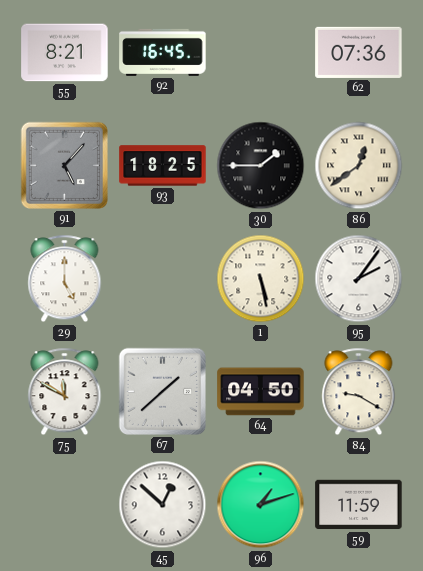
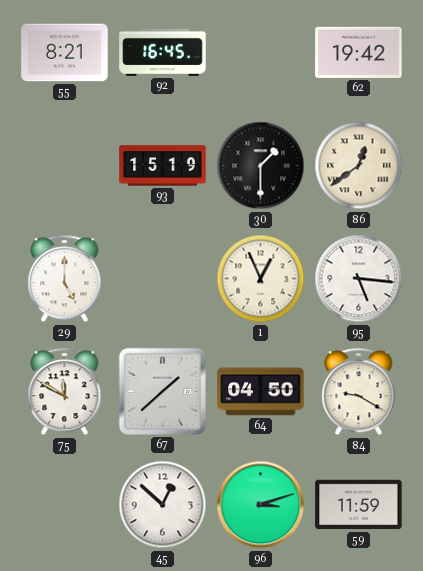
62: 07:36 -> 19:42
91: 5:07 -> none
93: 18:25 -> 15:19
30: 1:45 -> 1:30
1: 5:28 -> 12:56
95: 2:06 -> 5:16
96: 1:12 -> 3:12
